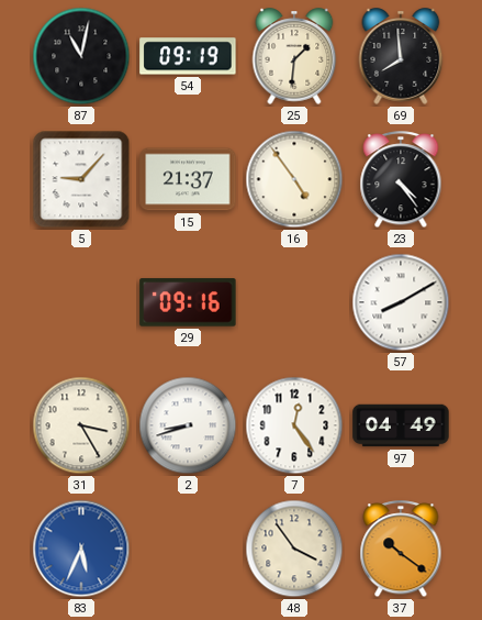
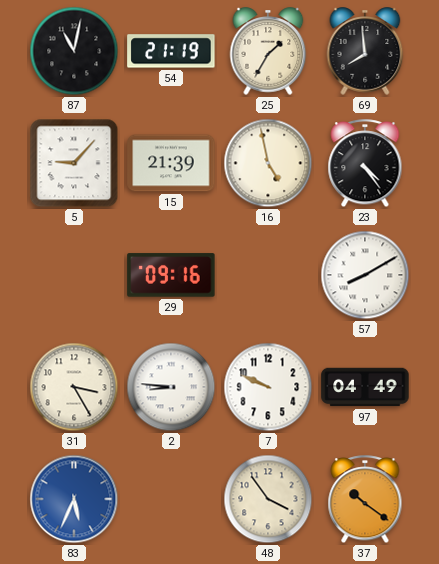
54: 09:19 -> 21:19
25: 1:31 -> 1:35
15: 21:37 -> 21:39
16: 4:54 -> 4:58
2: 8:42 -> 8:46
7: 12:24 -> 9:49
